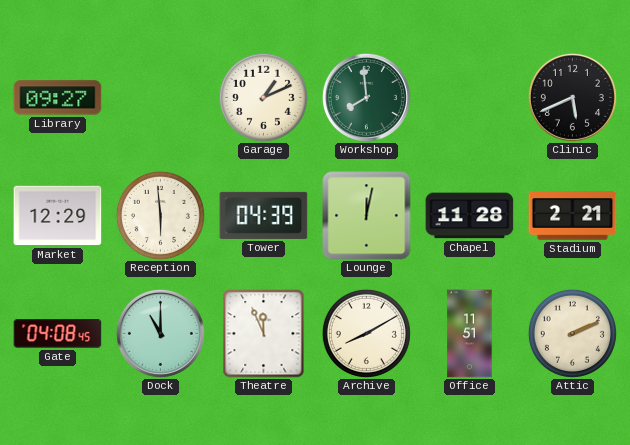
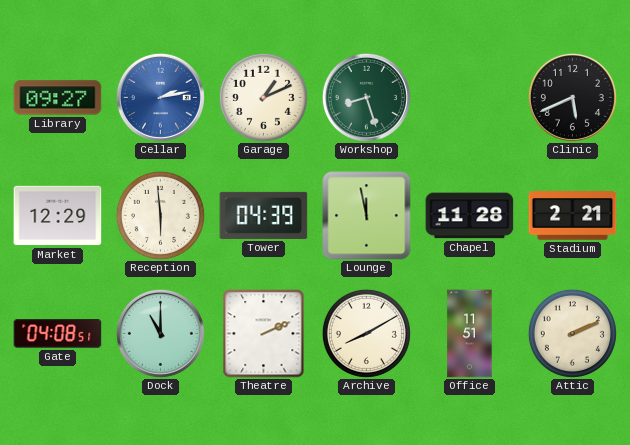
Cellar: none -> 2:13
Workshop: 7:59 -> 8:27
Lounge: 12:02 -> 11:58
Gate: 04:08:45 -> 04:08:51
Theatre: 11:56 -> 2:11
